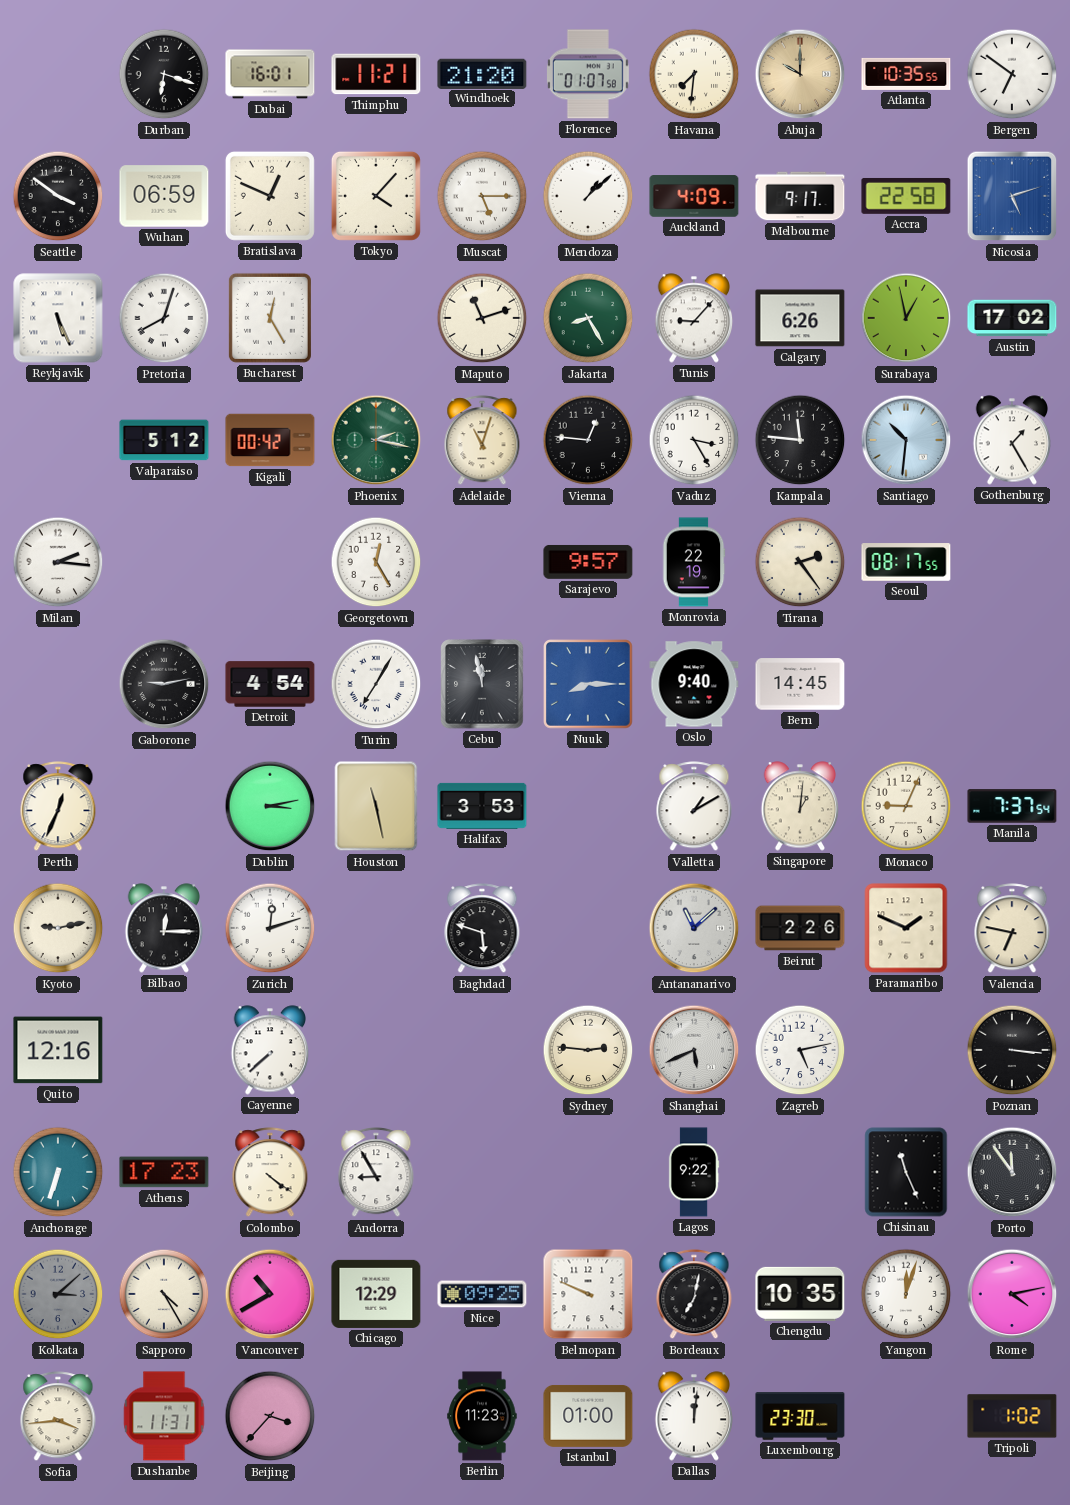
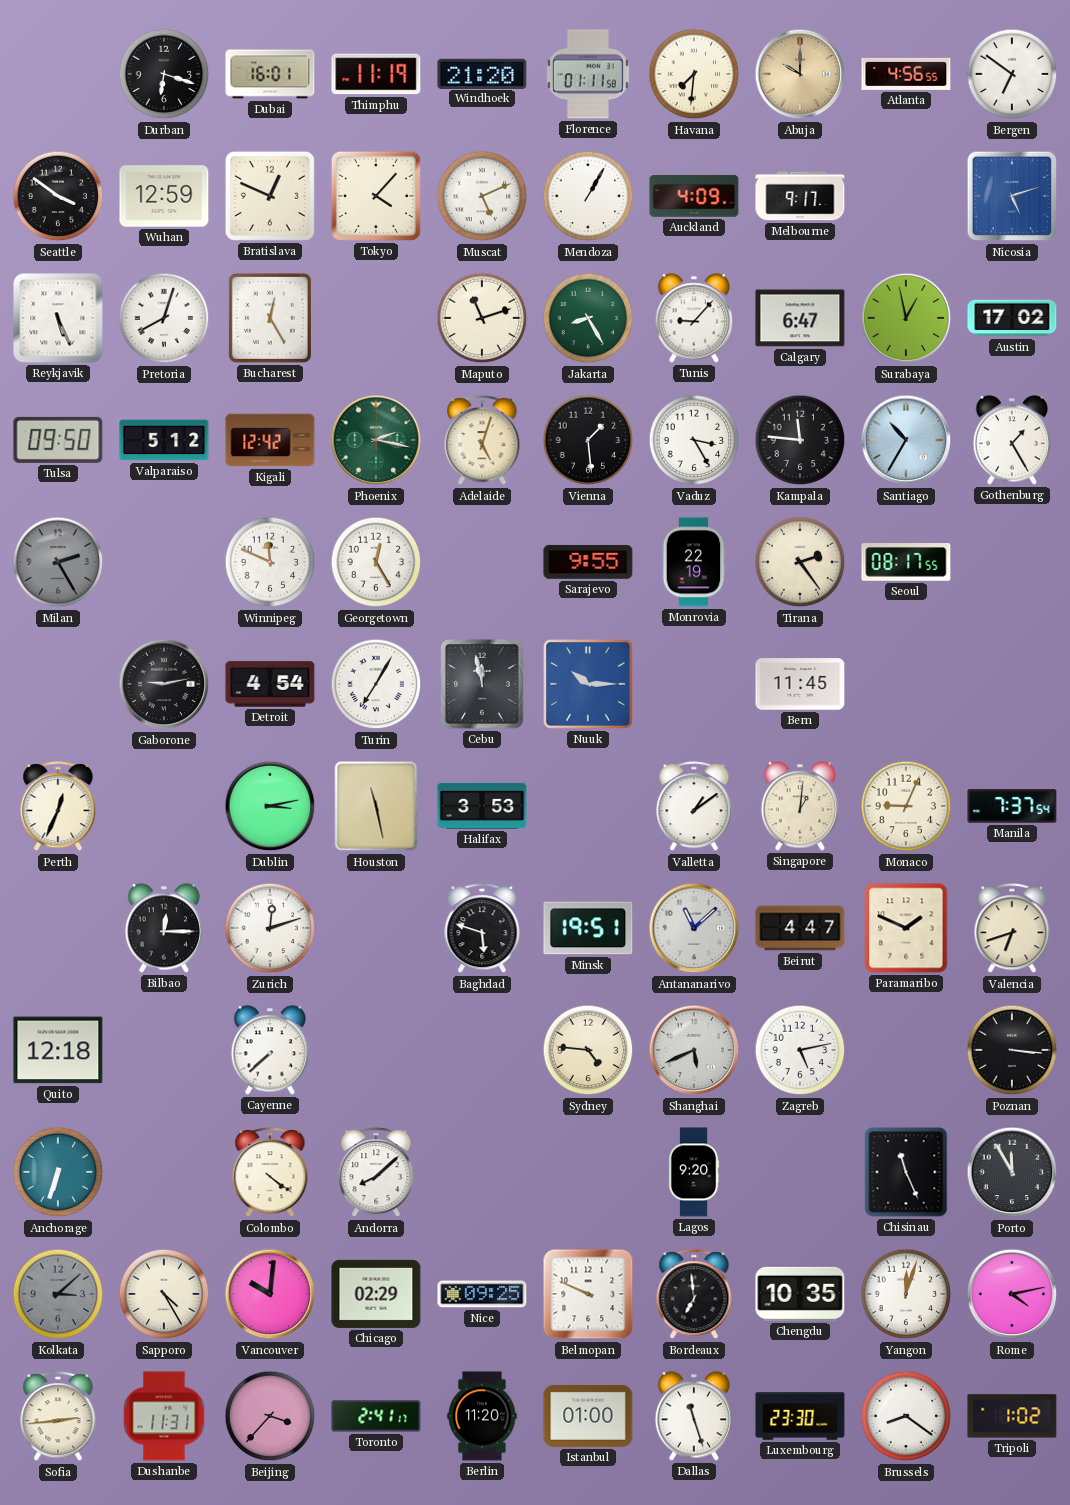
Thimphu: 11:21 -> 11:19
Florence: 01:07 -> 01:11
Atlanta: 10:35 -> 4:56
Wuhan: 06:59 -> 12:59
Muscat: 5:15 -> 5:11
Mendoza: 1:08 -> 1:05
Accra: 22:58 -> none
Calgary: 6:26 -> 6:47
Tulsa: none -> 09:50
Kigali: 00:42 -> 12:42
Adelaide: 11:03 -> 5:03
Vienna: 12:46 -> 1:29
Santiago: 10:31 -> 10:35
Milan: 2:16 -> 2:25
Milan dial: white -> grey
Winnipeg: none -> 11:49
Sarajevo: 9:57 -> 9:55
Nuuk: 8:15 -> 10:15
Oslo: 9:40 -> none
Bern: 14:45 -> 11:45
Valletta: 1:10 -> 1:09
Kyoto: 9:13 -> none
Minsk: none -> 19:51
Beirut: 2:26 -> 4:47
Valencia: 6:47 -> 6:42
Quito: 12:16 -> 12:18
Sydney: 2:46 -> 4:46
Athens: 17:23 -> none
Andorra: 8:55 -> 8:08
Lagos: 9:22 -> 9:20
Porto: 11:54 -> 11:55
Vancouver: 10:40 -> 10:01
Chicago: 12:29 -> 02:29
Bordeaux: 7:02 -> 6:59
Sofia: 3:44 -> 2:44
Toronto: none -> 2:41
Berlin: 11:23 -> 11:20
Dallas: 12:01 -> 11:27
Brussels: none -> 8:21
